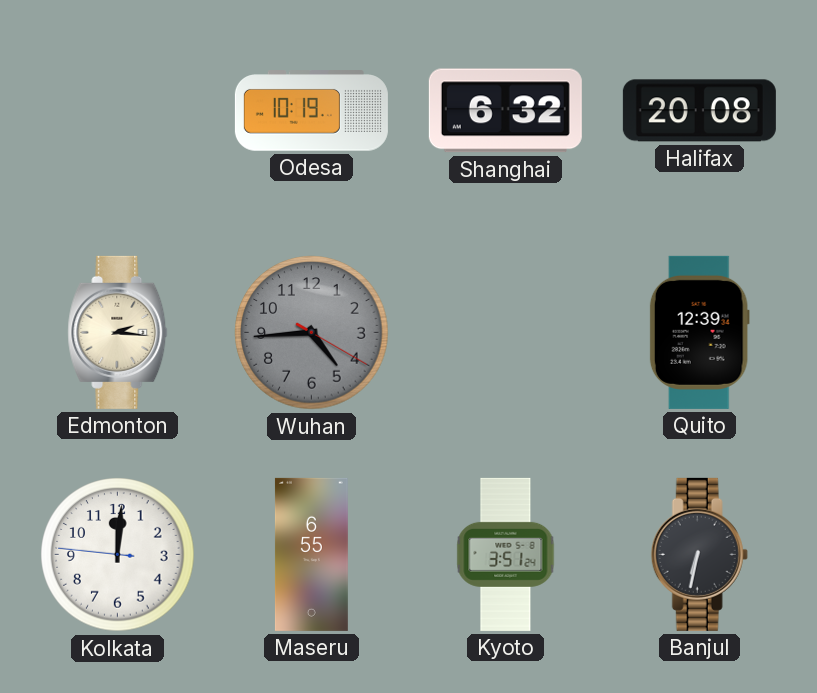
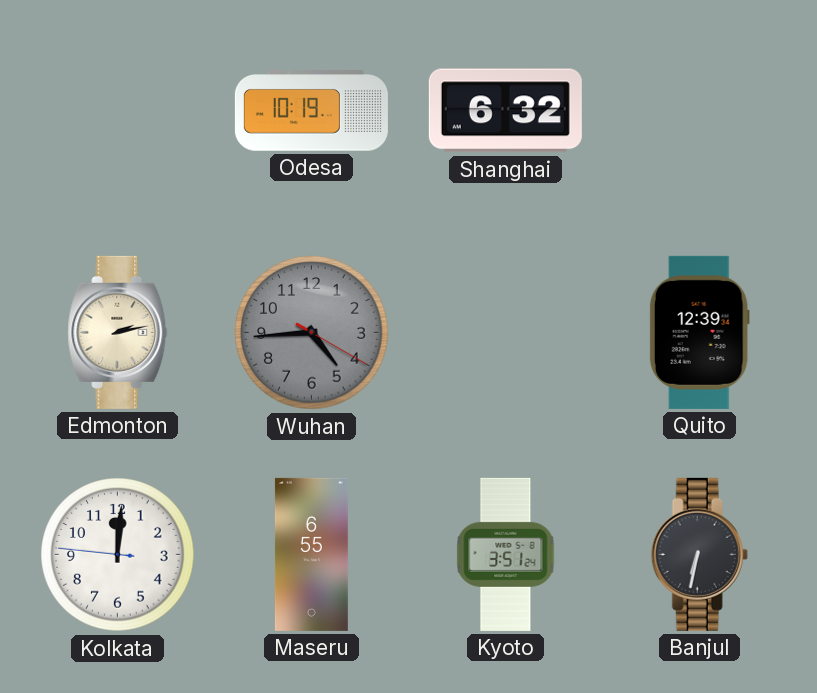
Halifax: 20:08 -> none
Edmonton: 2:16 -> 2:13
